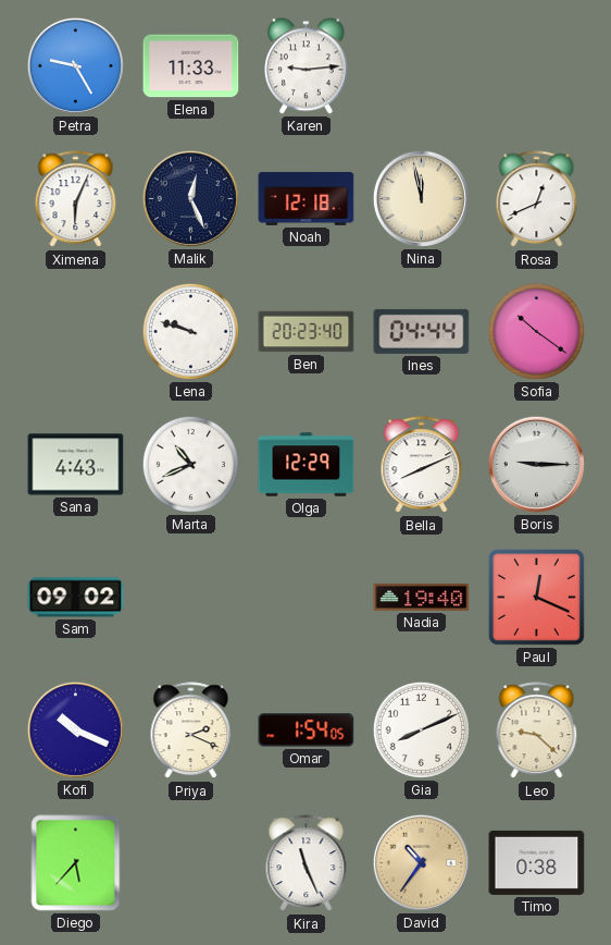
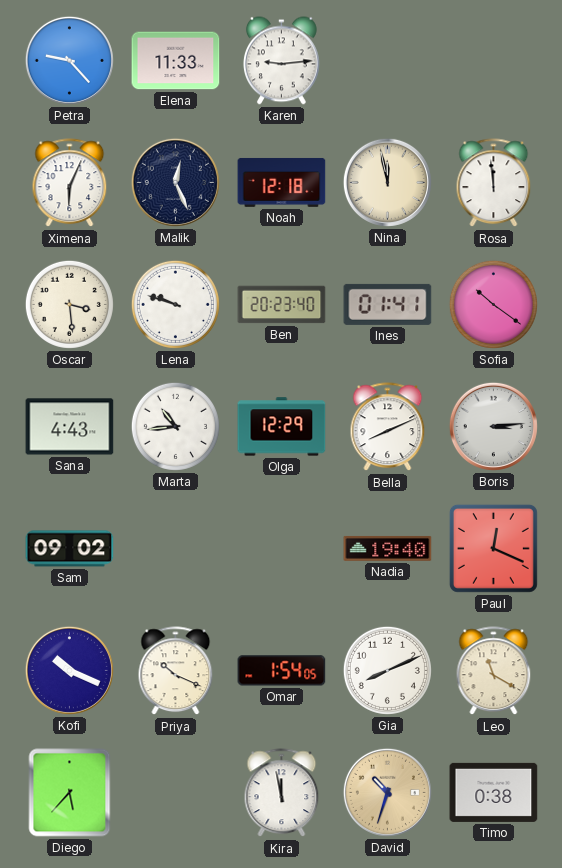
Petra: 9:25 -> 9:23
Rosa: 12:41 -> 11:59
Oscar: none -> 3:29
Ines: 04:44 -> 01:41
Marta: 10:41 -> 10:44
Boris: 9:15 -> 3:14
Priya: 2:19 -> 10:19
Leo: 9:22 -> 11:20
Kira: 11:26 -> 11:58
David: 10:36 -> 10:33
